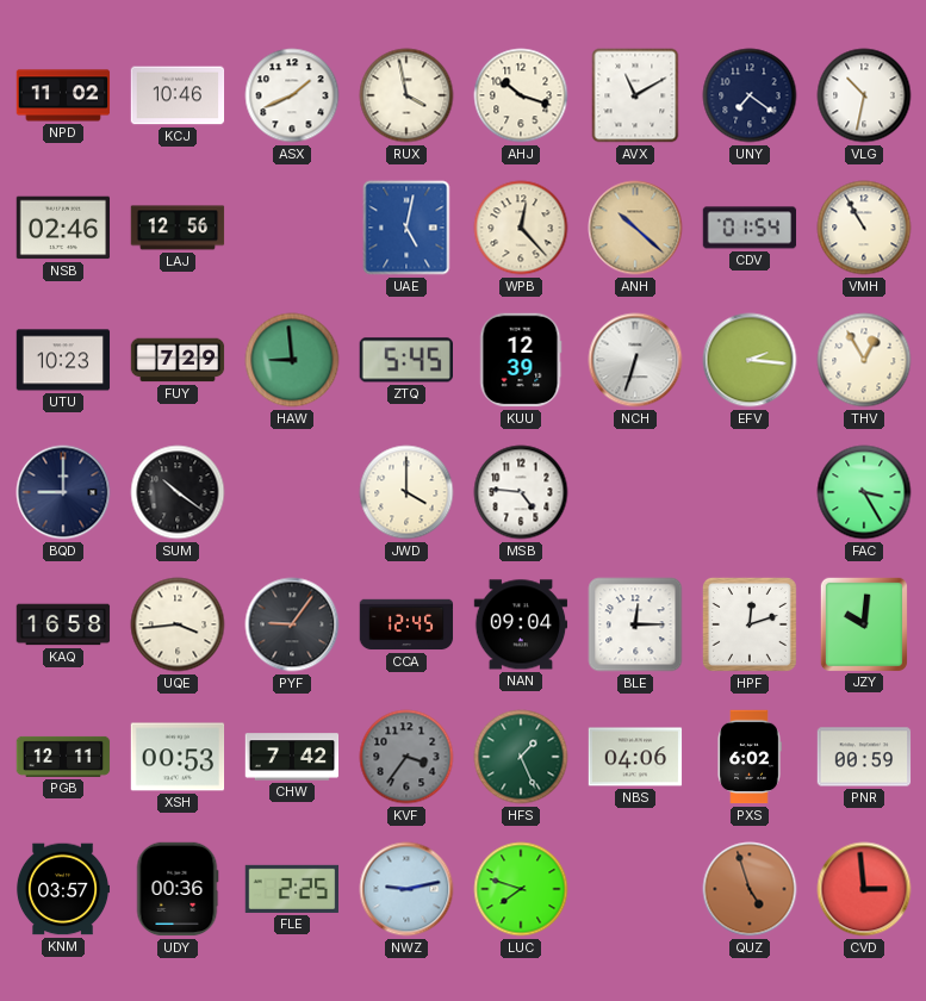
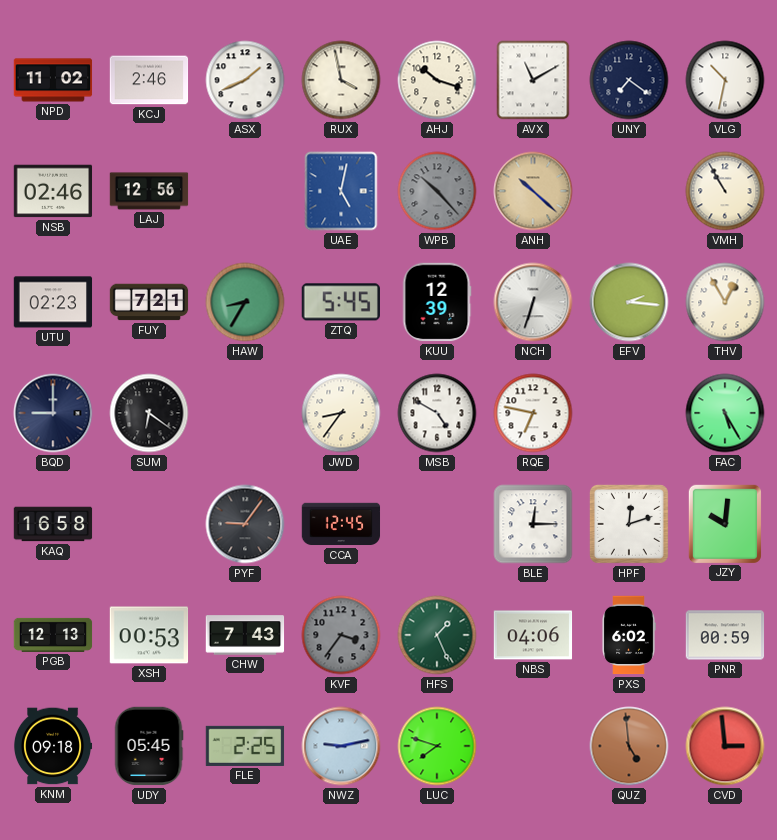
KCJ: 10:46 -> 2:46
WPB: 12:23 -> 10:23
WPB dial: cream -> grey
CDV: 01:54 -> none
UTU: 10:23 -> 02:23
FUY: 7:29 -> 7:21
HAW: 8:59 -> 8:35
SUM: 10:21 -> 6:21
JWD: 4:00 -> 8:36
MSB: 4:46 -> 4:50
RQE: none -> 6:47
FAC: 3:25 -> 5:25
UQE: 3:44 -> none
NAN: 09:04 -> none
PGB: 12:11 -> 12:13
CHW: 7:42 -> 7:43
KNM: 03:57 -> 09:18
UDY: 00:36 -> 05:45
QUZ: 4:57 -> 4:59
